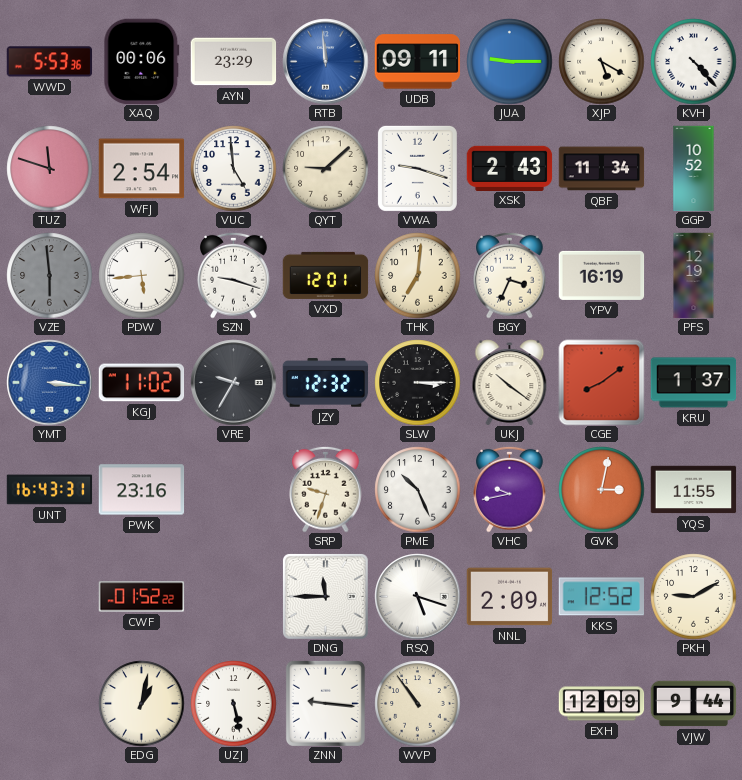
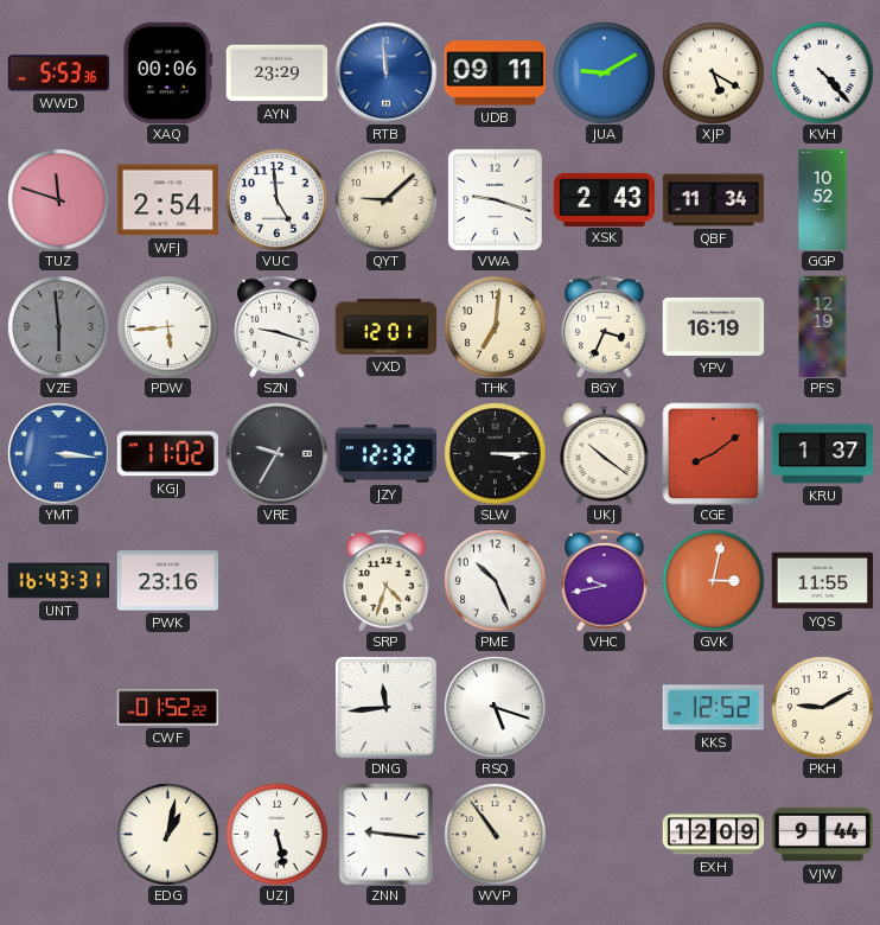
JUA: 9:15 -> 9:10
SRP: 9:33 -> 4:33
DNG: 11:45 -> 11:44
NNL: 2:09 -> none
